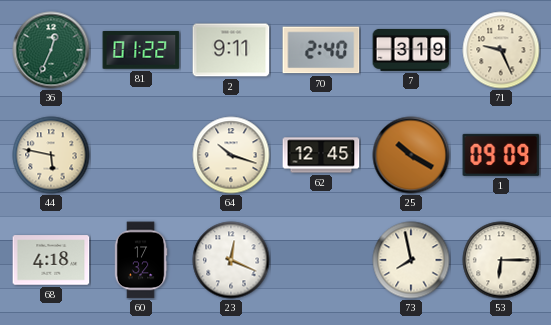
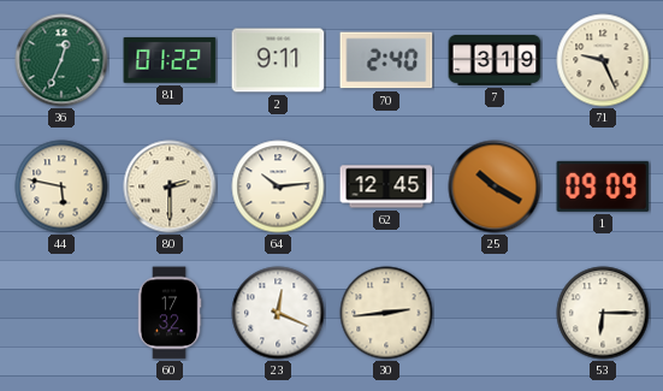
80: none -> 2:30
64: 10:18 -> 10:14
68: 4:18 -> none
30: none -> 2:44
73: 7:58 -> none
